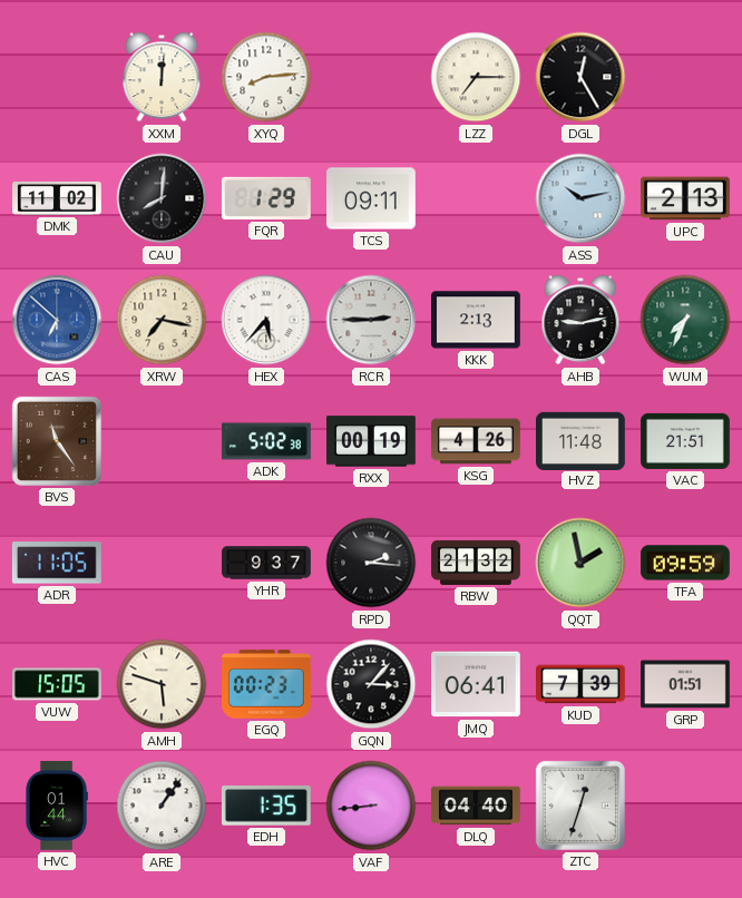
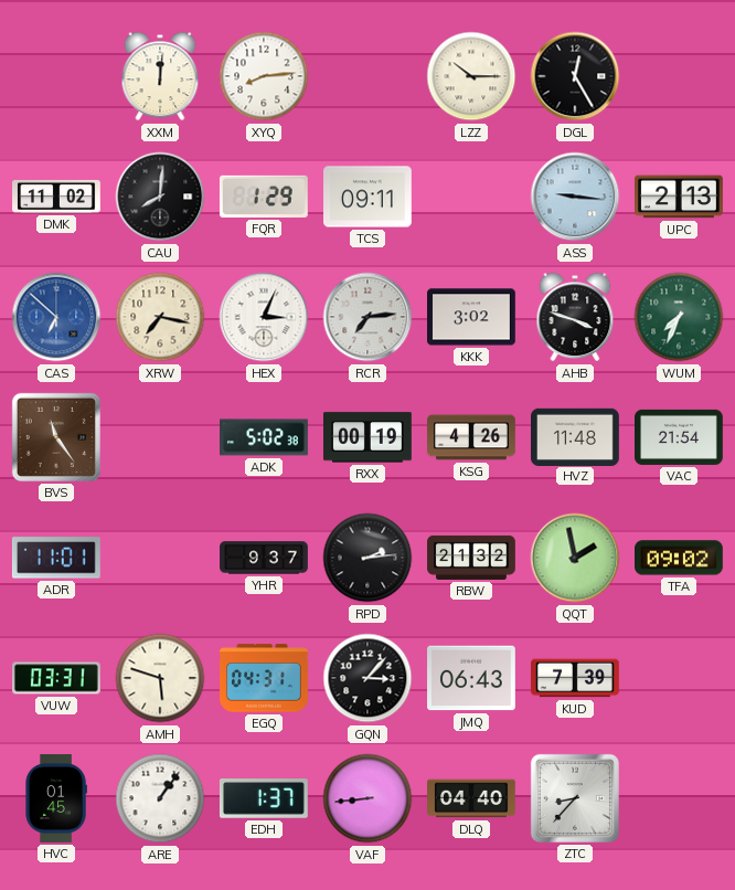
LZZ: 7:15 -> 10:15
ASS: 10:13 -> 9:16
HEX: 5:37 -> 3:04
RCR: 2:45 -> 7:14
KKK: 2:13 -> 3:02
AHB: 9:13 -> 3:48
VAC: 21:51 -> 21:54
ADR: 11:05 -> 11:01
RPD: 2:16 -> 2:14
TFA: 09:59 -> 09:02
VUW: 15:05 -> 03:31
EGQ: 00:23 -> 04:31
JMQ: 06:41 -> 06:43
GRP: 01:51 -> none
HVC: 01:44 -> 01:45
EDH: 1:35 -> 1:37
ZTC: 12:33 -> 8:37
